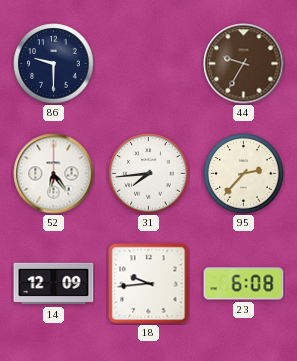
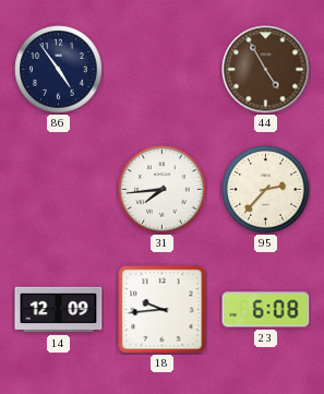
86: 9:30 -> 4:54
44: 9:35 -> 4:55
52: 6:24 -> none
